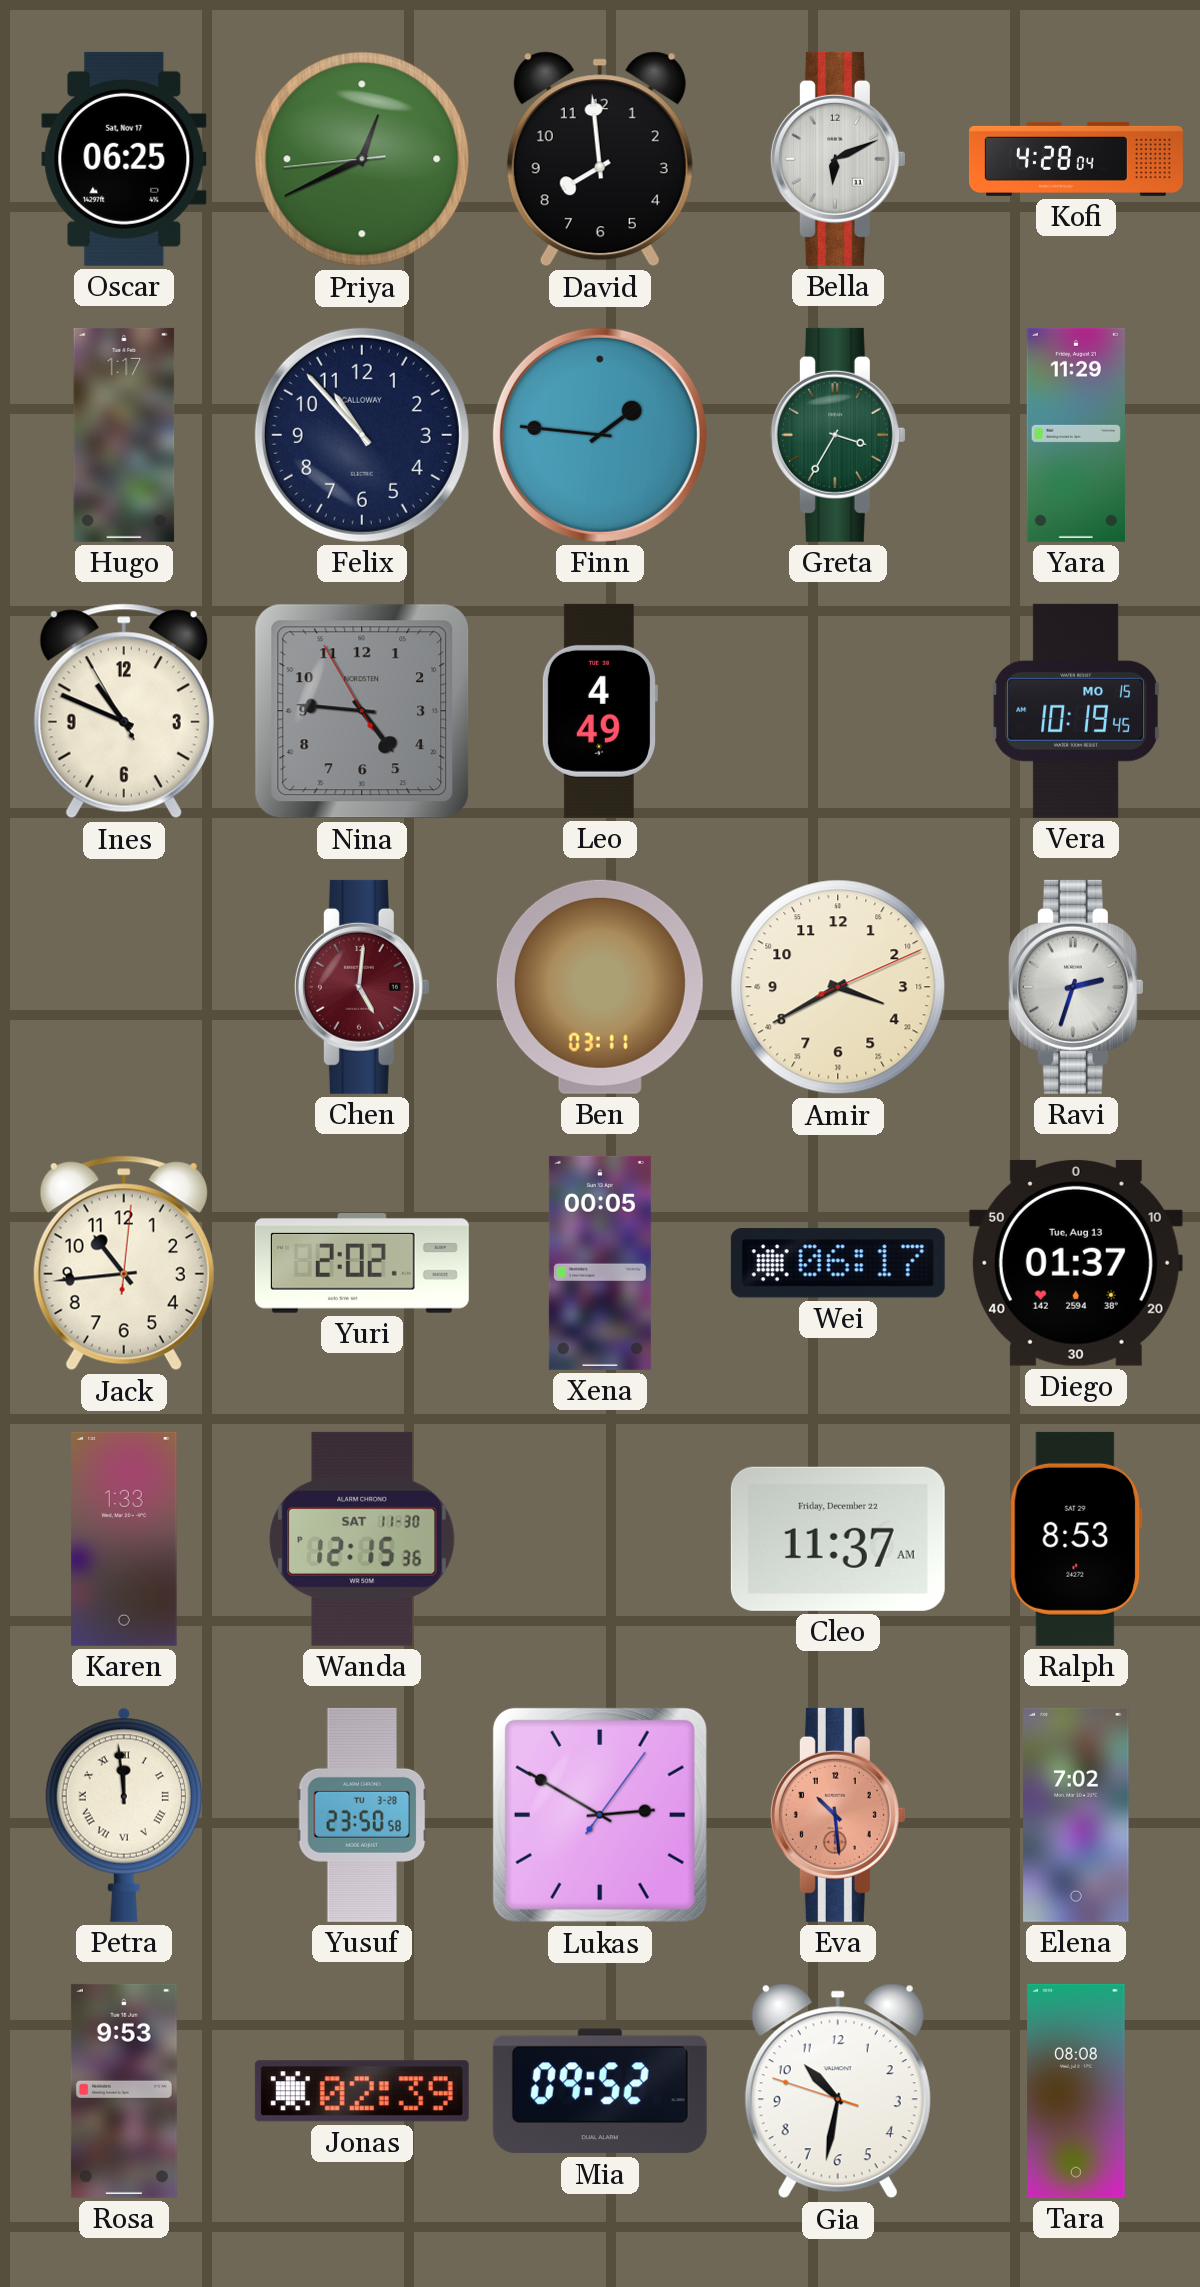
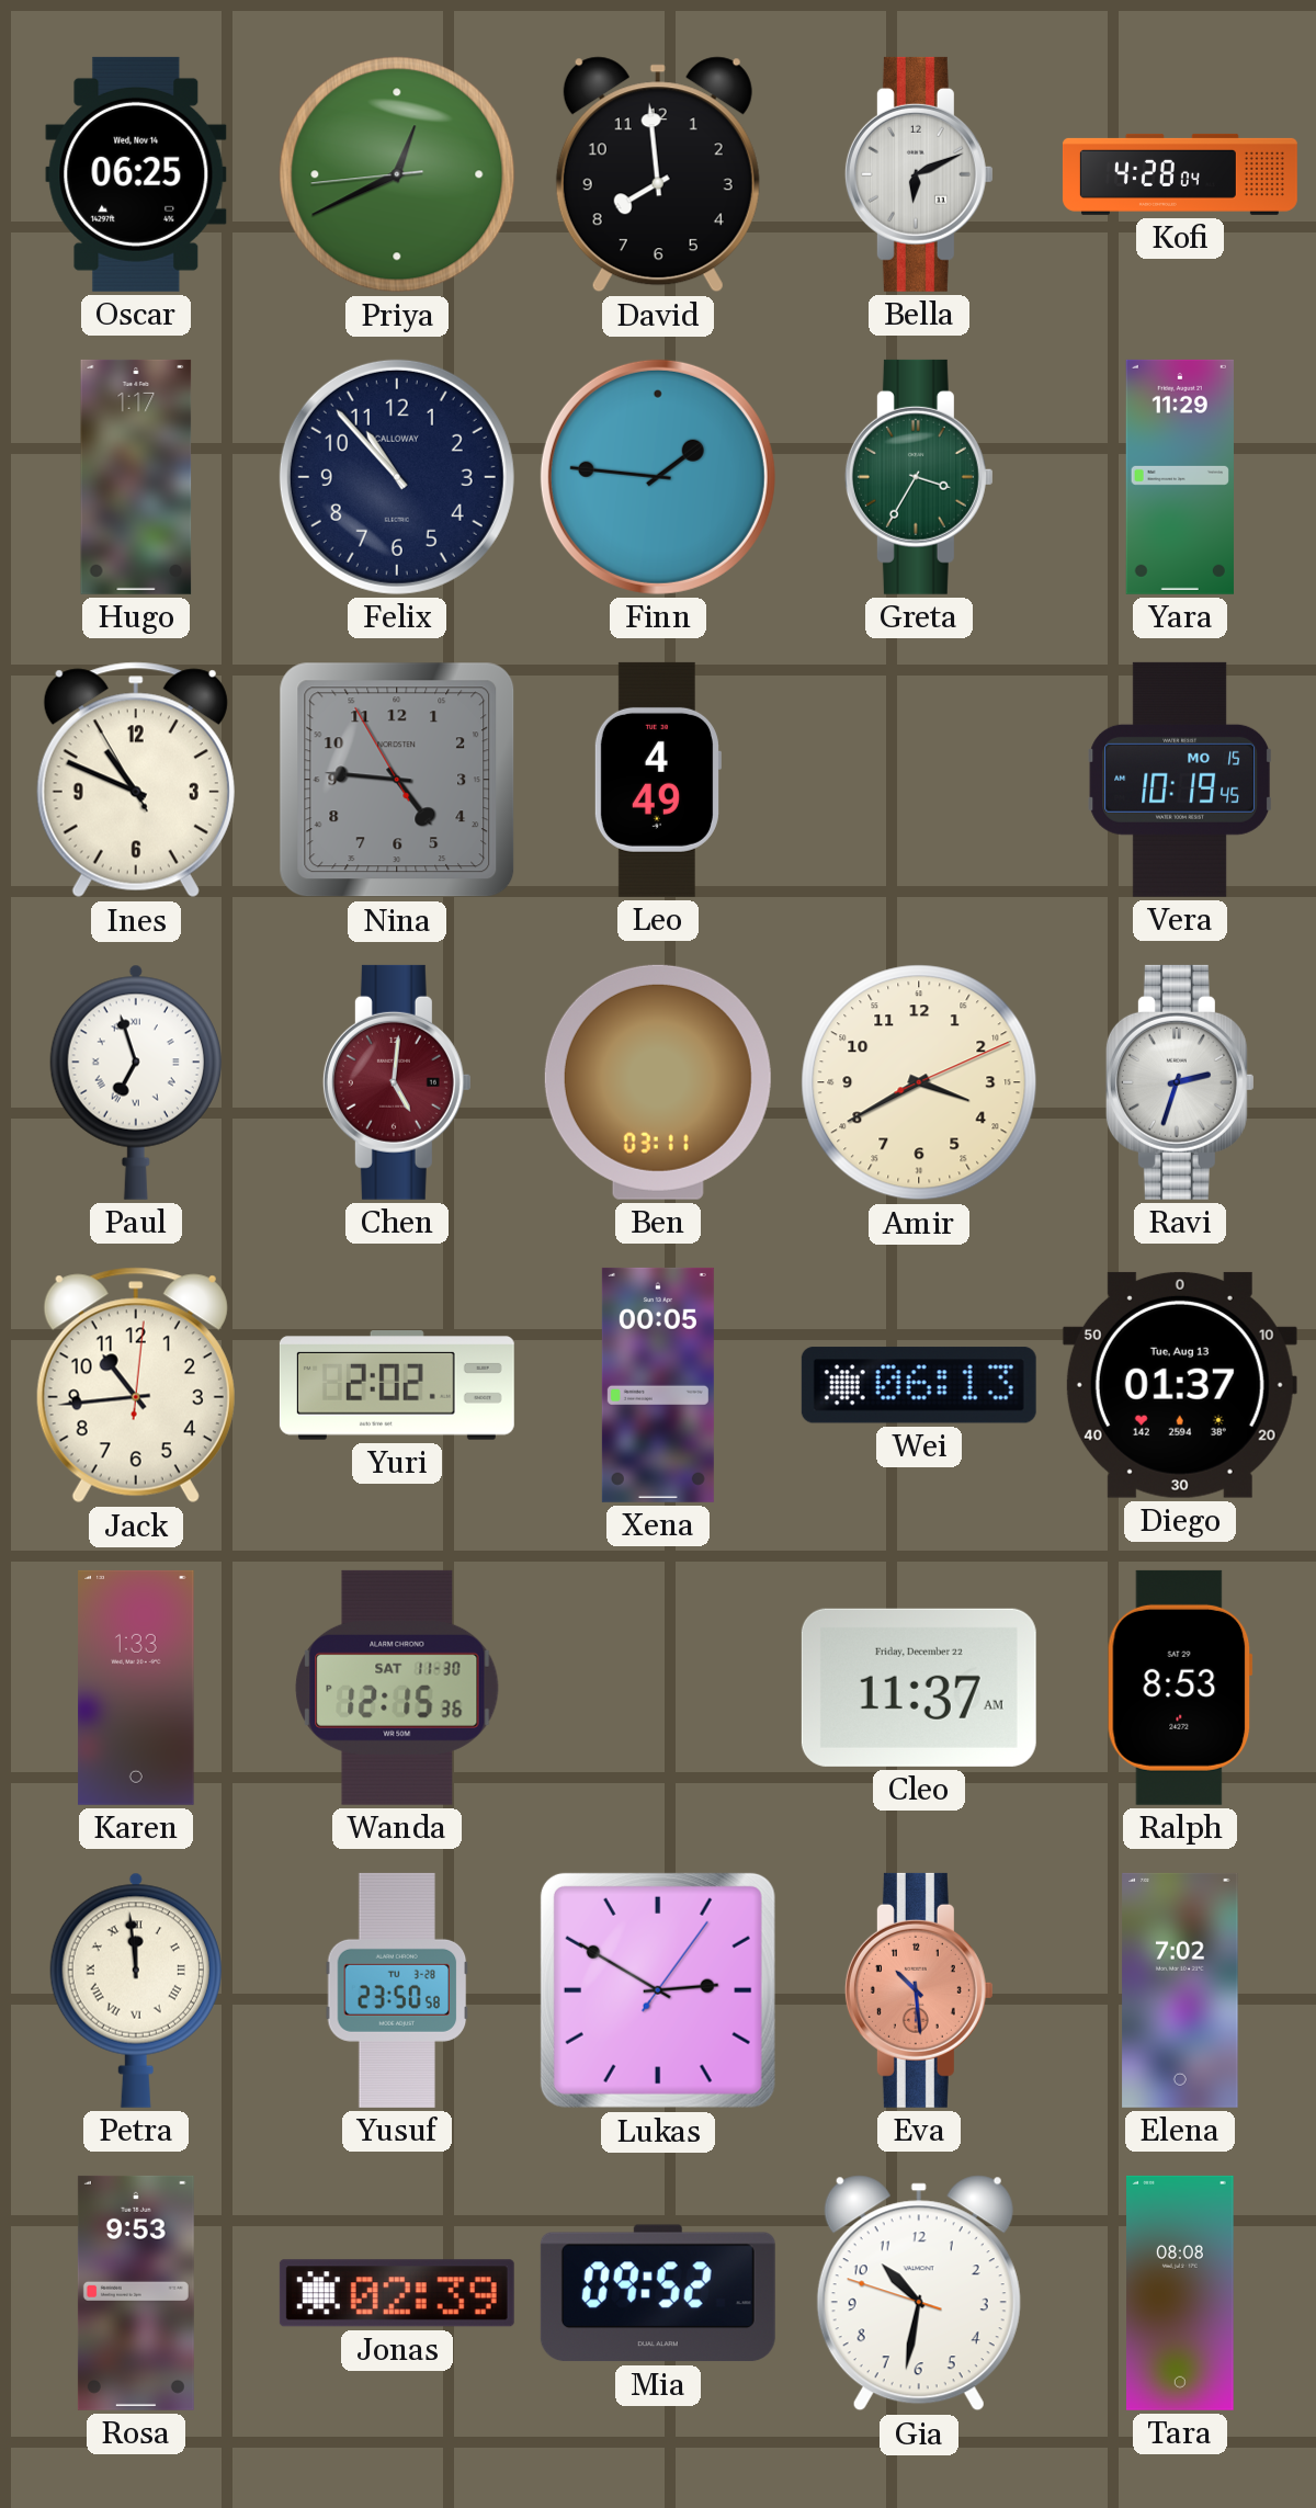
Oscar date: Sat, Nov 17 -> Wed, Nov 14
Paul: none -> 6:57
Wei: 06:17 -> 06:13
